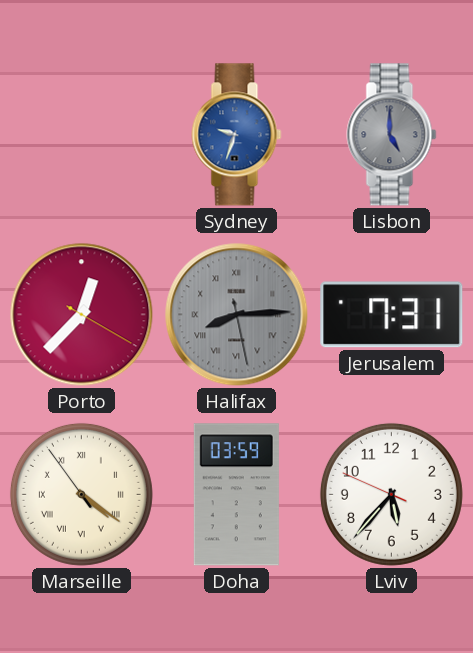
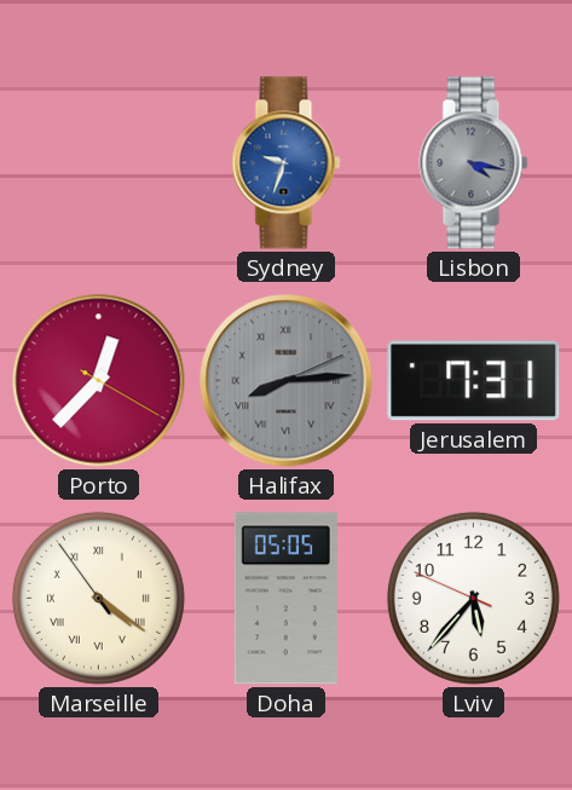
Lisbon: 5:00 -> 4:17
Halifax: 8:14:28 -> 8:14:11
Doha: 03:59 -> 05:05
